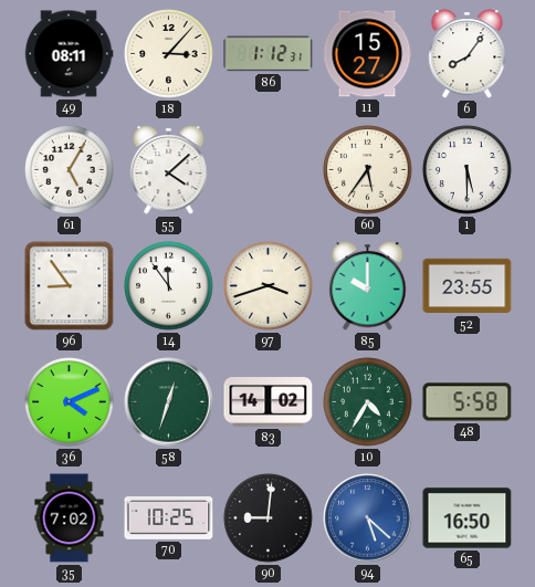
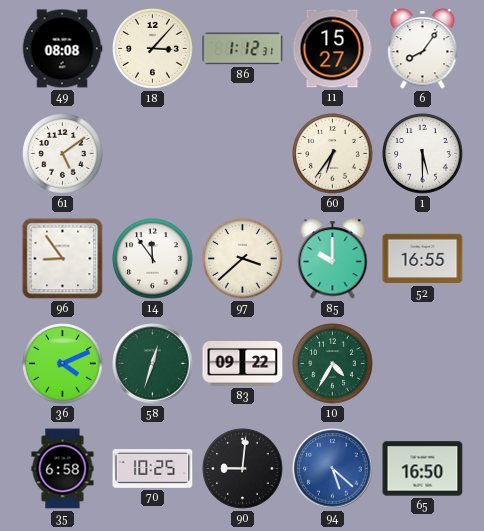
49: 08:11 -> 08:08
61: 5:05 -> 5:09
55: 4:08 -> none
60: 5:36 -> 6:36
97: 3:42 -> 3:38
52: 23:55 -> 16:55
83: 14:02 -> 09:22
48: 5:58 -> none
35: 7:02 -> 6:58
